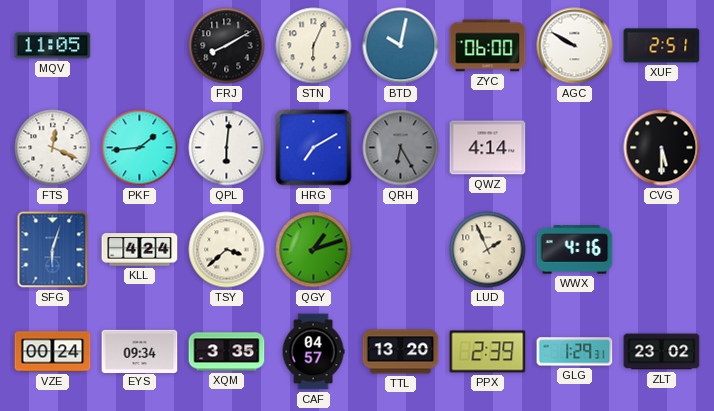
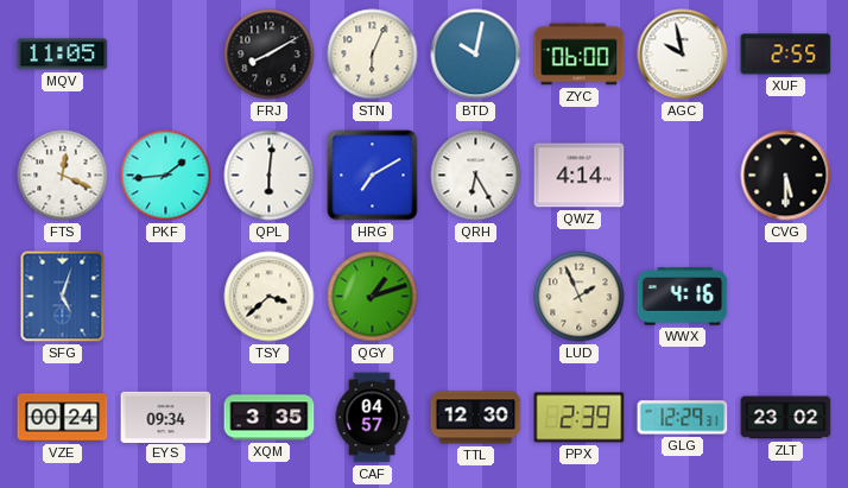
AGC: 9:50 -> 9:58
XUF: 2:51 -> 2:55
QRH dial: grey -> white
SFG: 6:03 -> 5:03
KLL: 4:24 -> none
TTL: 13:20 -> 12:30
GLG: 1:29 -> 12:29
